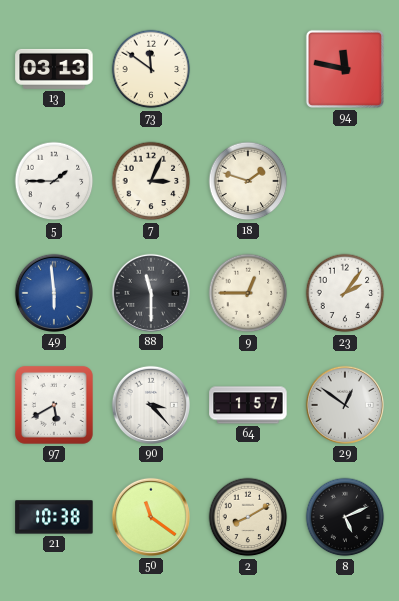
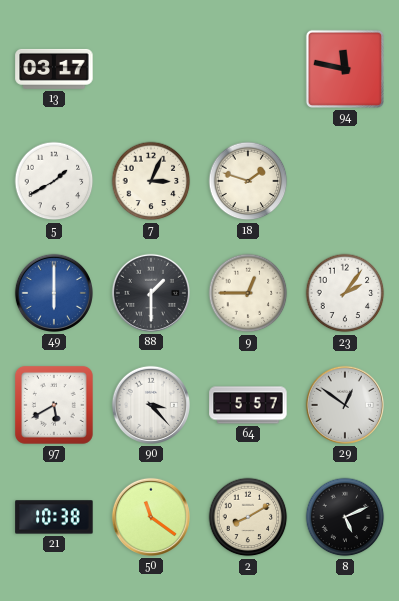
13: 03:13 -> 03:17
73: 11:51 -> none
5: 1:45 -> 1:40
49: 5:59 -> 6:00
88: 11:30 -> 1:30
64: 1:57 -> 5:57
